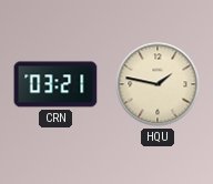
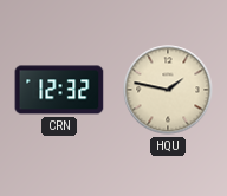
CRN: 03:21 -> 12:32
